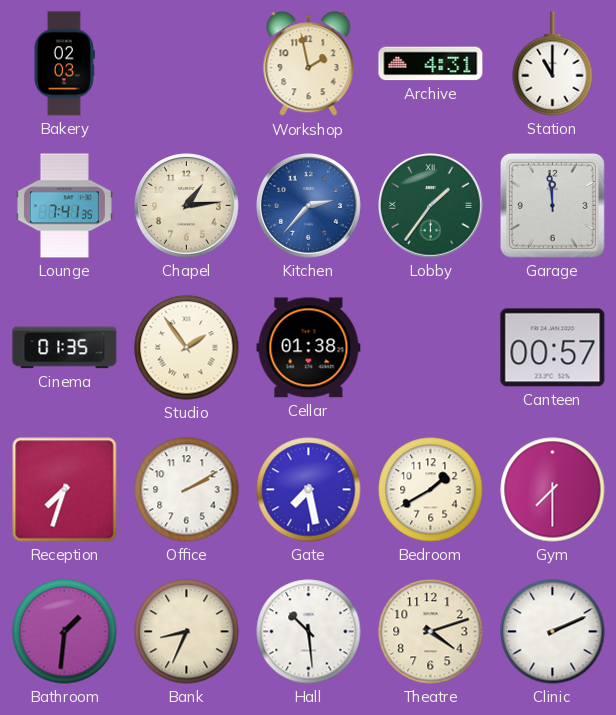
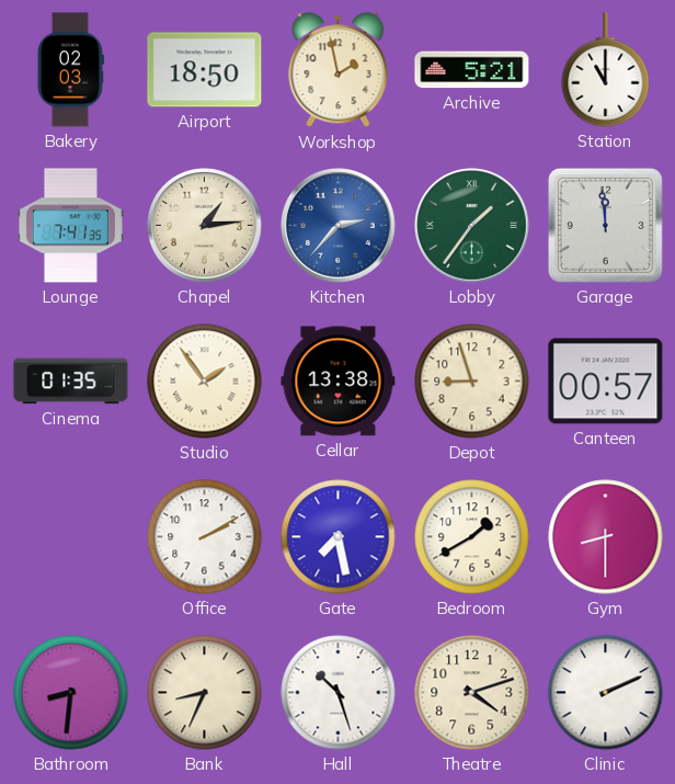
Airport: none -> 18:50
Archive: 4:31 -> 5:21
Cellar: 01:38 -> 13:38
Depot: none -> 8:57
Reception: 7:33 -> none
Gym: 7:30 -> 8:30
Bathroom: 1:31 -> 8:31
Hall: 10:29 -> 10:27
